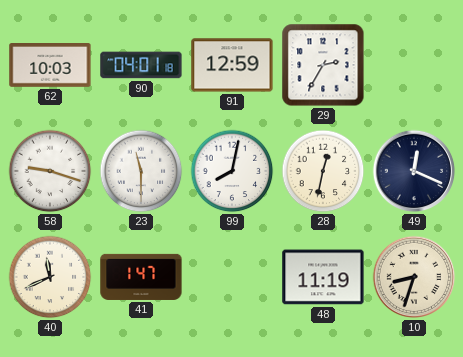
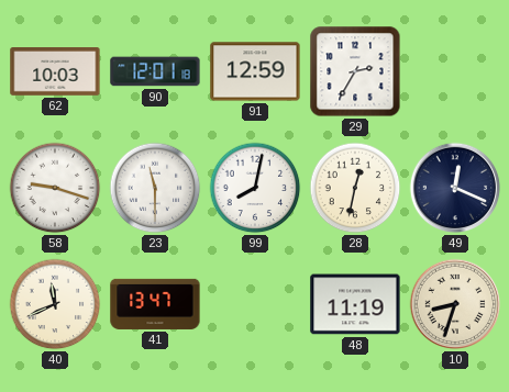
90: 04:01 -> 12:01
41: 1:47 -> 13:47
